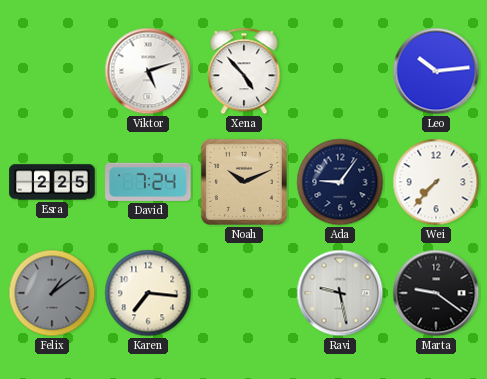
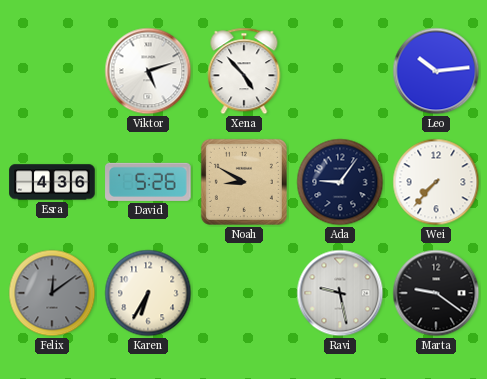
Esra: 2:25 -> 4:36
David: 7:24 -> 5:26
Noah: 10:11 -> 8:50
Felix: 1:09 -> 12:09
Karen: 7:16 -> 6:35
